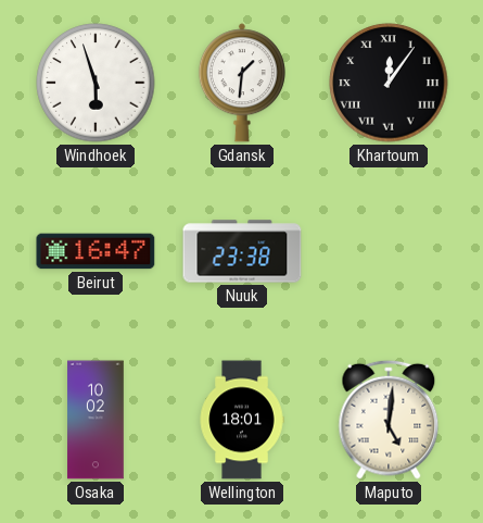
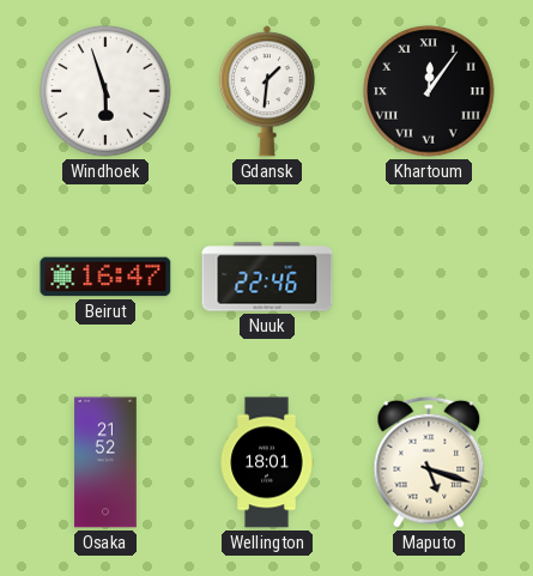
Nuuk: 23:38 -> 22:46
Osaka: 10:02 -> 21:52
Maputo: 5:01 -> 5:18
